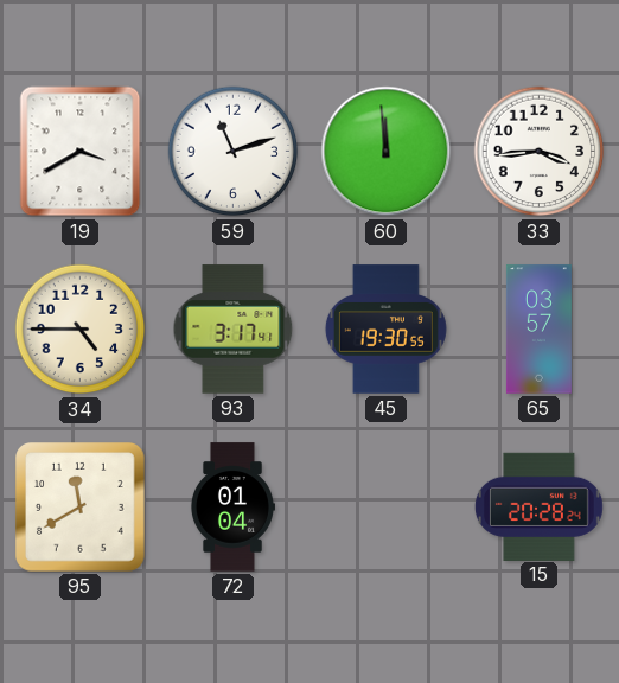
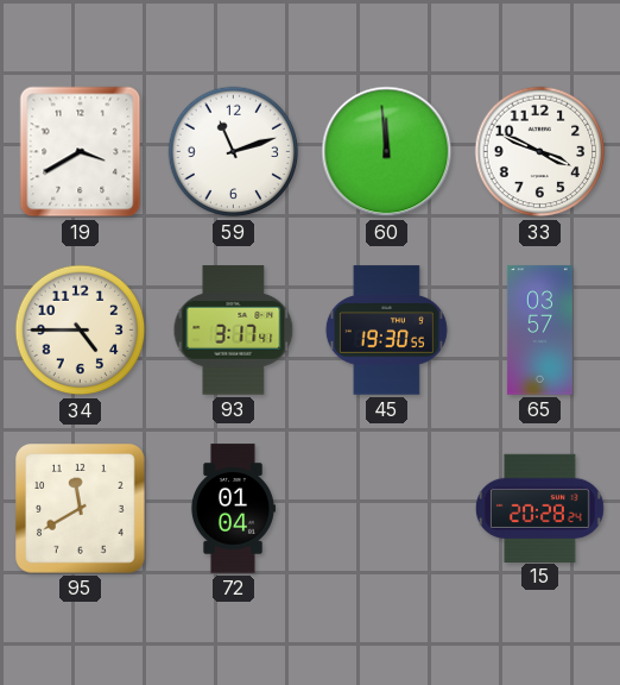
33: 3:44 -> 3:49
